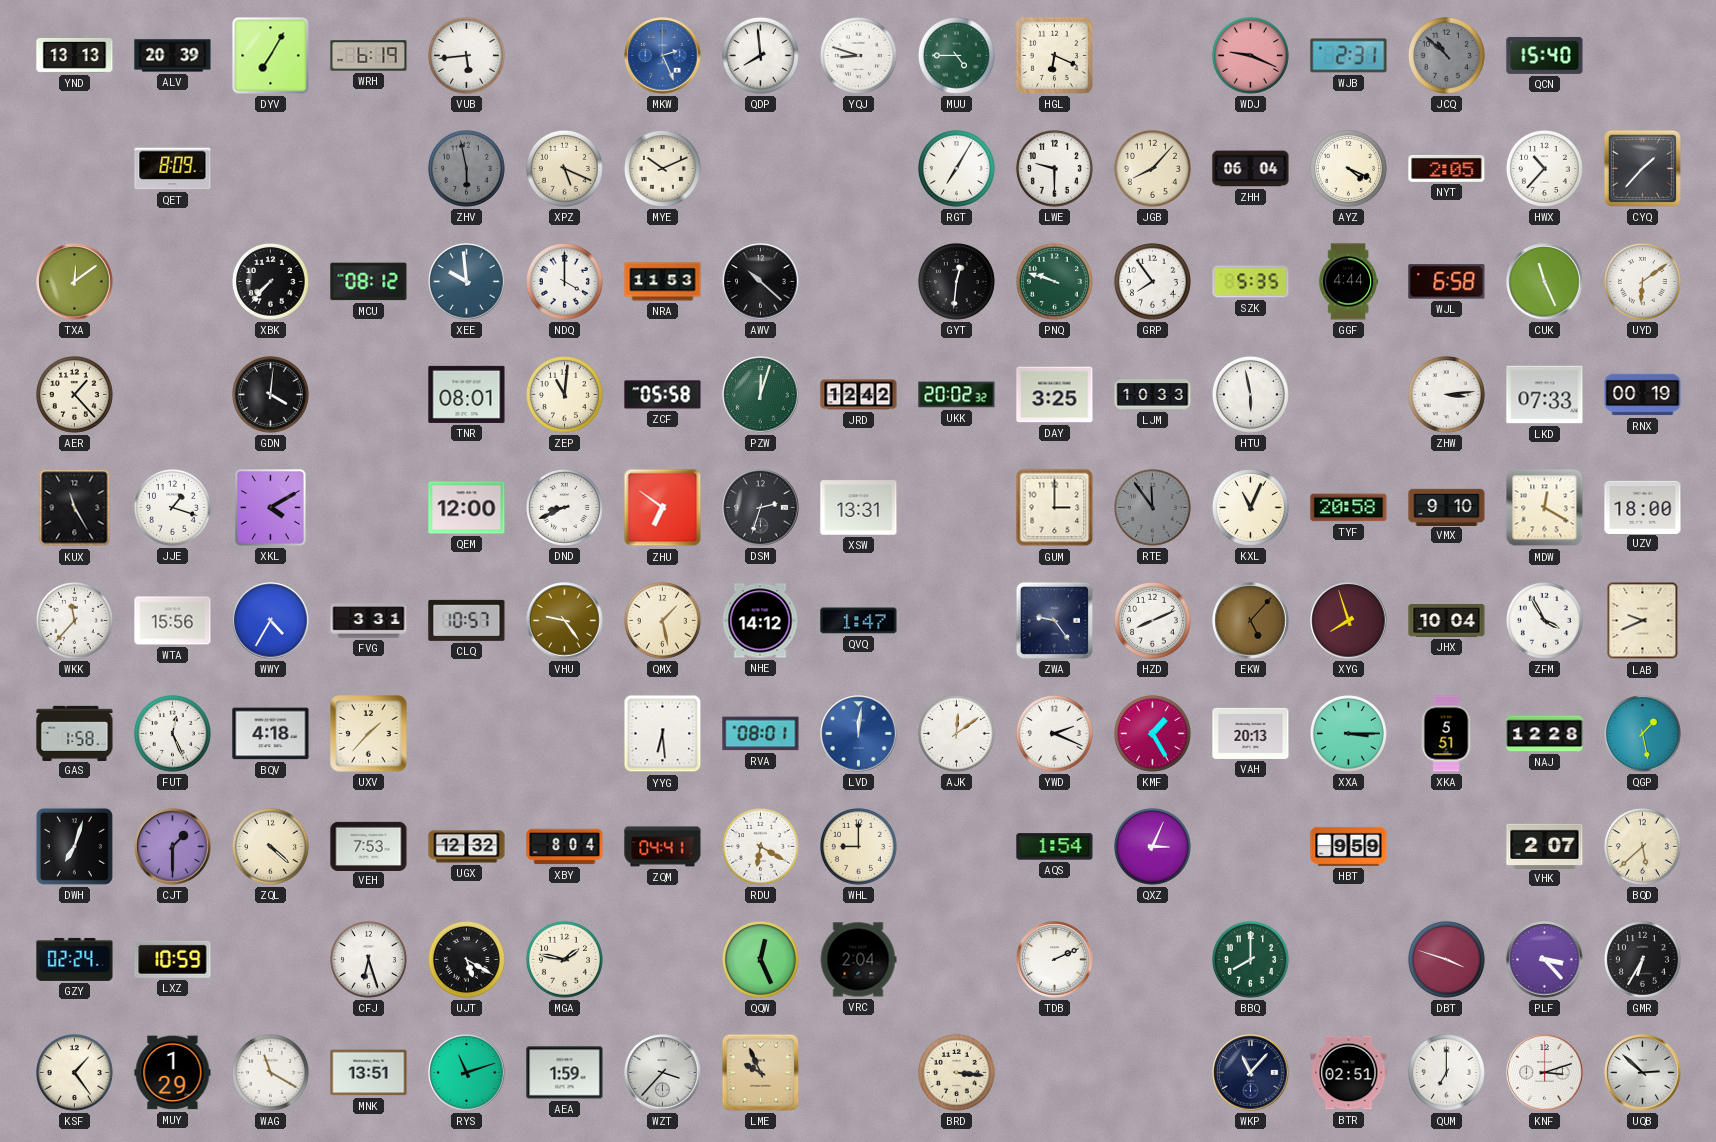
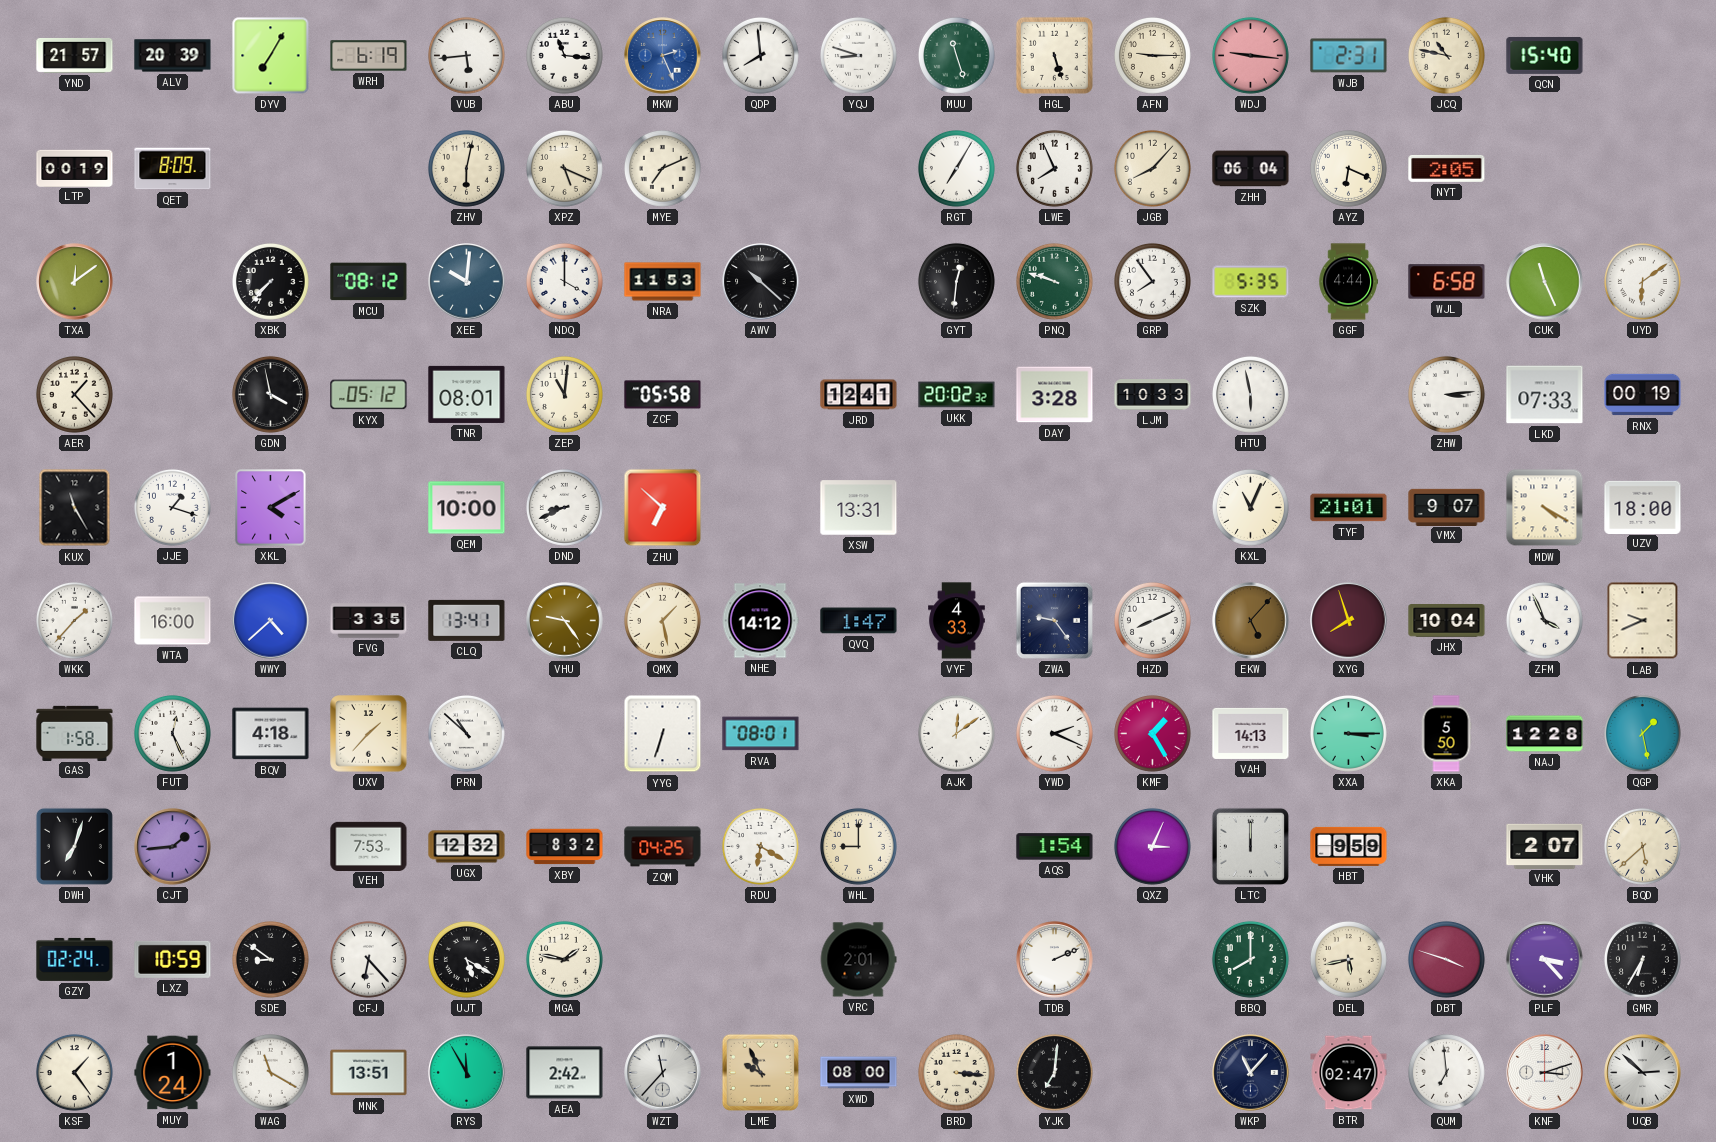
YND: 13:13 -> 21:57
ABU: none -> 11:16
MUU: 4:45 -> 11:27
HGL: 6:19 -> 5:27
AFN: none -> 9:15
WDJ: 9:19 -> 9:16
JCQ: 10:52 -> 10:47
JCQ dial: grey -> cream
LTP: none -> 00:19
ZHV: 5:58 -> 6:02
ZHV dial: grey -> cream
MYE: 10:11 -> 7:11
LWE: 9:30 -> 7:56
AYZ: 4:19 -> 6:19
HWX: 10:37 -> none
CYQ: 1:37 -> none
XEE: 9:59 -> 10:01
GDN: 4:01 -> 3:58
KYX: none -> 05:12
PZW: 12:03 -> none
JRD: 12:42 -> 12:41
DAY: 3:25 -> 3:28
QEM: 12:00 -> 10:00
ZHU: 6:51 -> 6:52
DSM: 2:33 -> none
GUM: 3:00 -> none
RTE: 11:54 -> none
TYF: 20:58 -> 21:01
VMX: 9:10 -> 9:07
MDW: 12:20 -> 4:20
WKK: 11:37 -> 1:37
WTA: 15:56 -> 16:00
WWY: 4:35 -> 4:38
FVG: 3:31 -> 3:35
CLQ: 10:57 -> 13:41
VYF: none -> 4:33
ZFM: 3:55 -> 3:56
PRN: none -> 10:52
YYG: 6:29 -> 6:33
LVD: 12:01 -> none
VAH: 20:13 -> 14:13
XKA: 5:51 -> 5:50
CJT: 1:30 -> 1:44
ZQL: 4:22 -> none
XBY: 8:04 -> 8:32
ZQM: 04:41 -> 04:25
LTC: none -> 12:00
SDE: none -> 8:51
CFJ: 6:27 -> 6:23
QQW: 12:26 -> none
VRC: 2:04 -> 2:01
DEL: none -> 5:43
MUY: 1:29 -> 1:24
RYS: 11:12 -> 11:55
AEA: 1:59 -> 2:42
WZT: 3:37 -> 11:37
XWD: none -> 08:00
YJK: none -> 7:01
BTR: 02:51 -> 02:47
QUM: 7:00 -> 6:59
